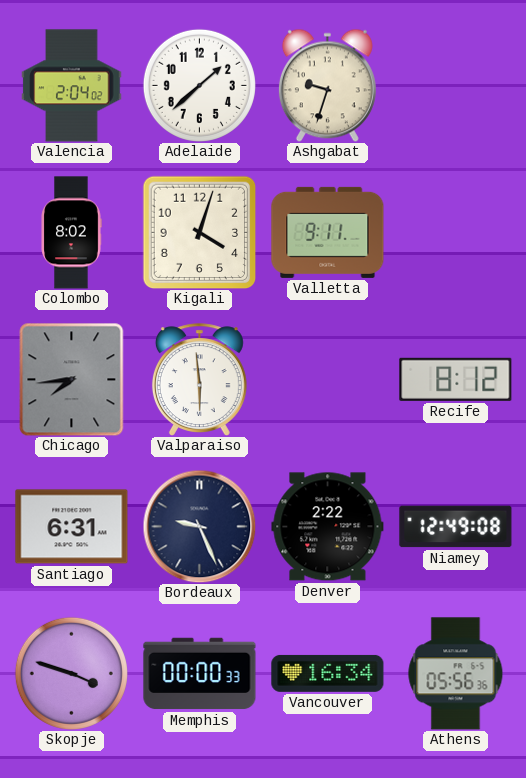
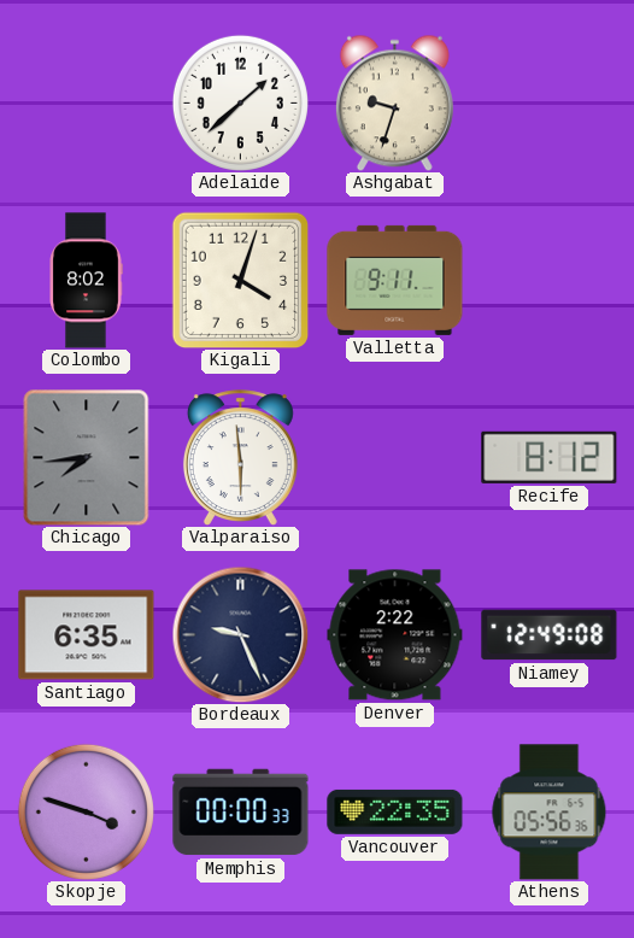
Valencia: 2:04 -> none
Santiago: 6:31 -> 6:35
Vancouver: 16:34 -> 22:35
